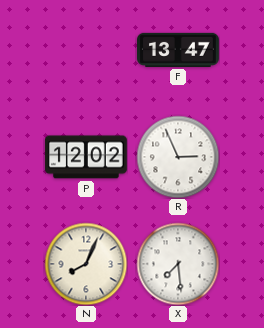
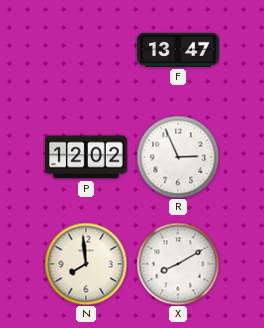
N: 8:04 -> 7:59
X: 7:29 -> 8:10
